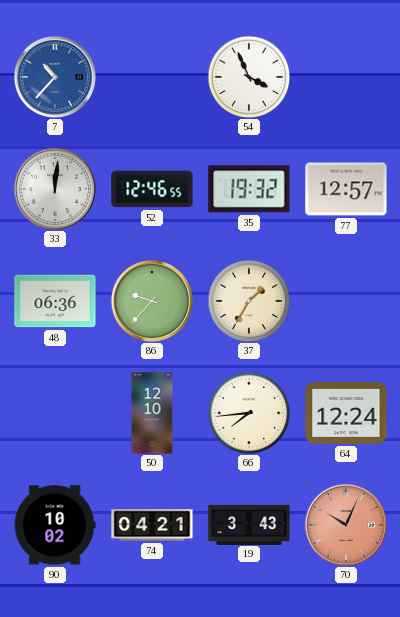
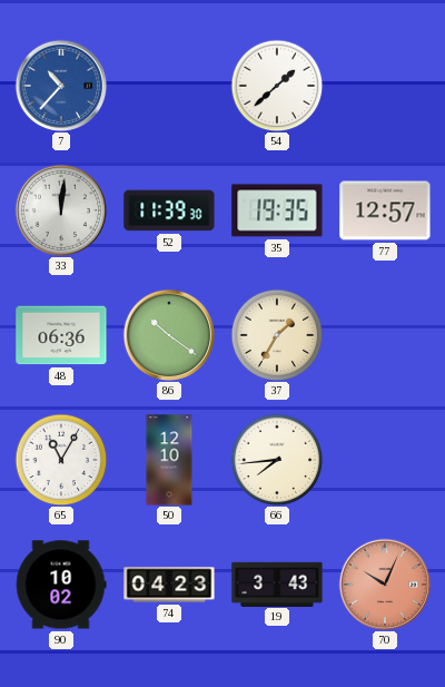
54: 3:56 -> 1:38
52: 12:46 -> 11:39
35: 19:32 -> 19:35
86: 9:37 -> 10:21
65: none -> 11:05
64: 12:24 -> none
74: 04:21 -> 04:23
